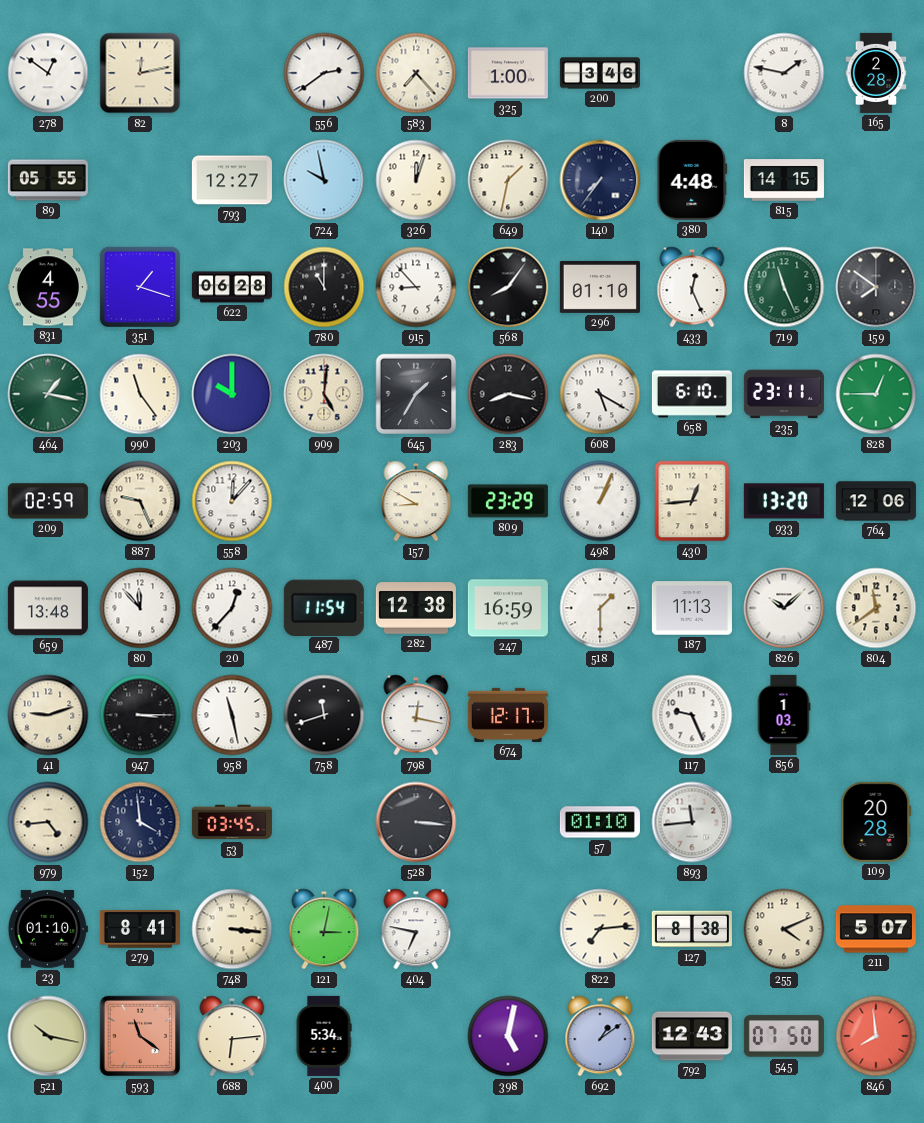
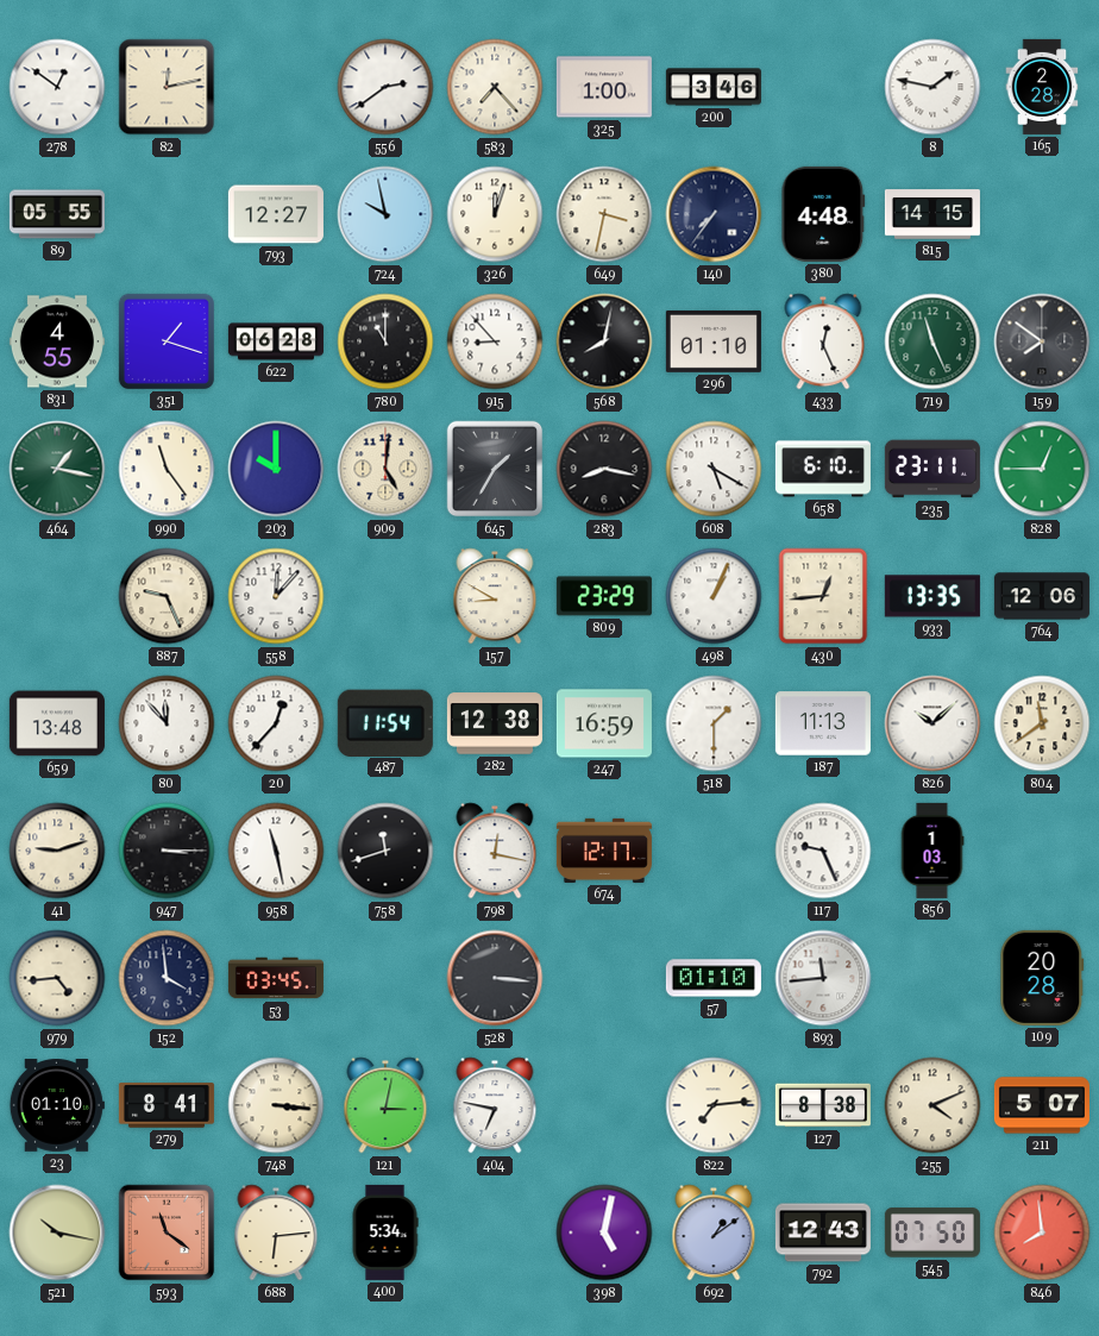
649: 1:32 -> 3:32
568: 8:06 -> 8:02
209: 02:59 -> none
933: 13:20 -> 13:35
